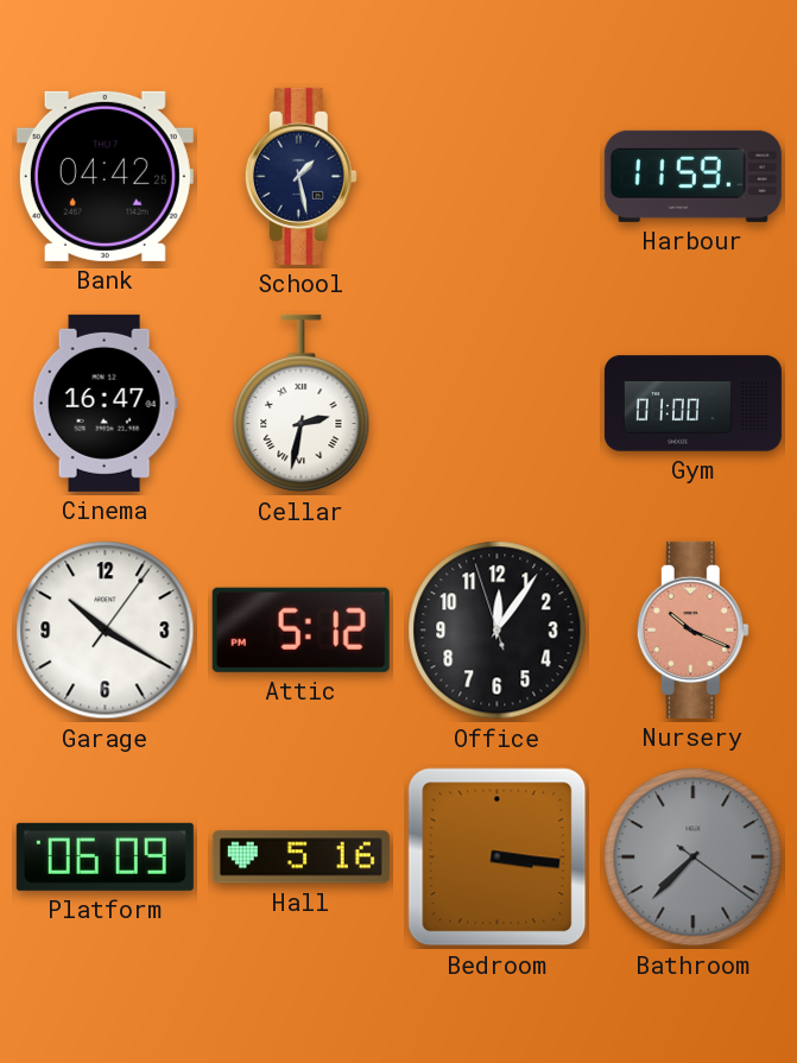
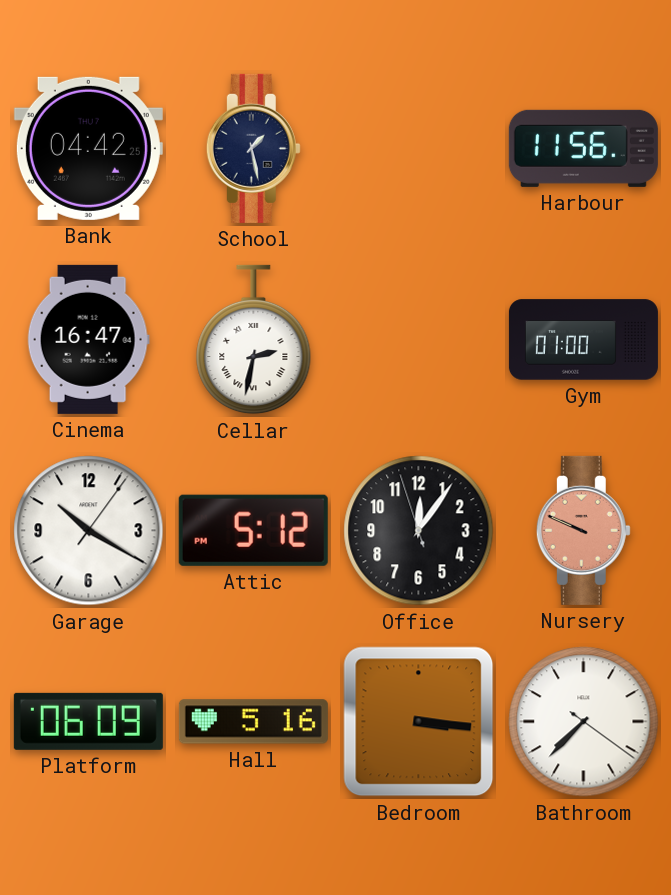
Harbour: 11:59 -> 11:56
Nursery: 10:19 -> 9:49
Bathroom dial: grey -> white
